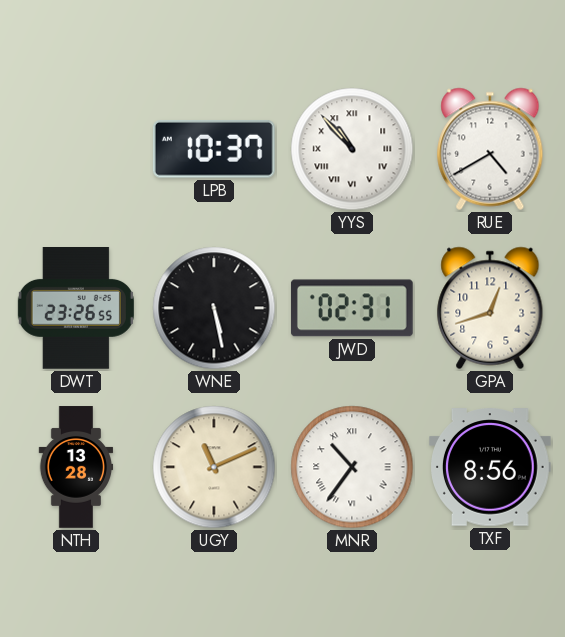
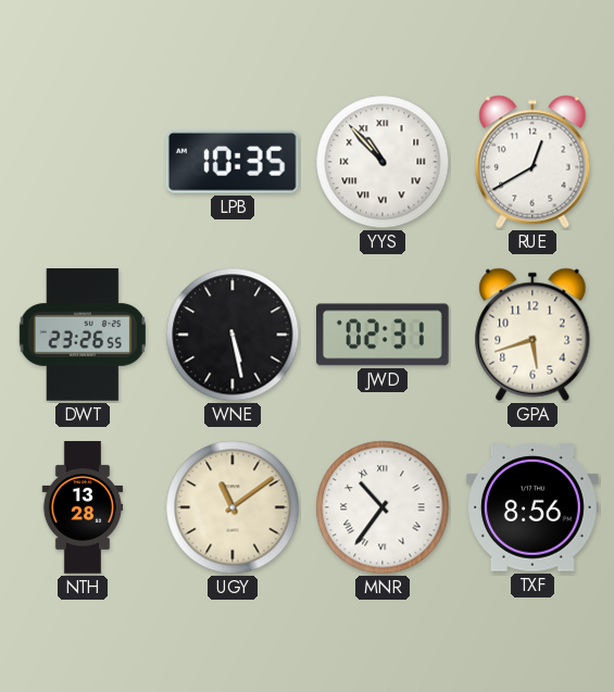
LPB: 10:37 -> 10:35
RUE: 4:40 -> 12:40
GPA: 12:42 -> 5:42
UGY: 11:11 -> 11:09
